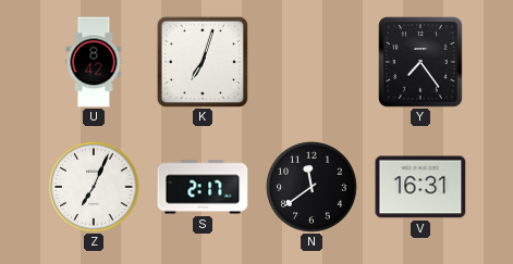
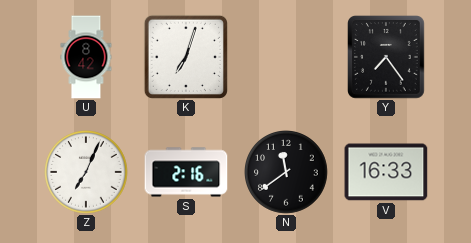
S: 2:17 -> 2:16
V: 16:31 -> 16:33
